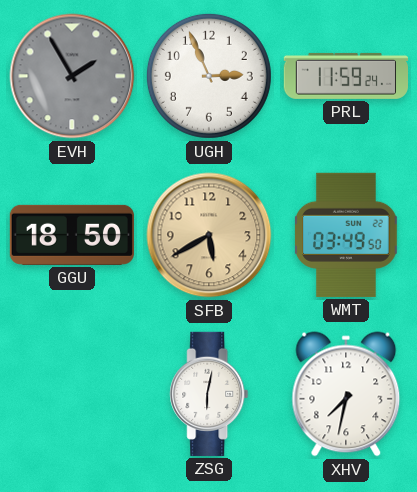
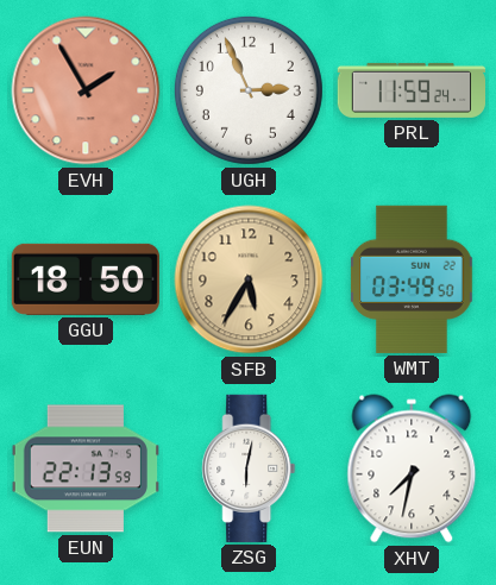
EVH dial: grey -> salmon
SFB: 5:40 -> 5:35
EUN: none -> 22:13
